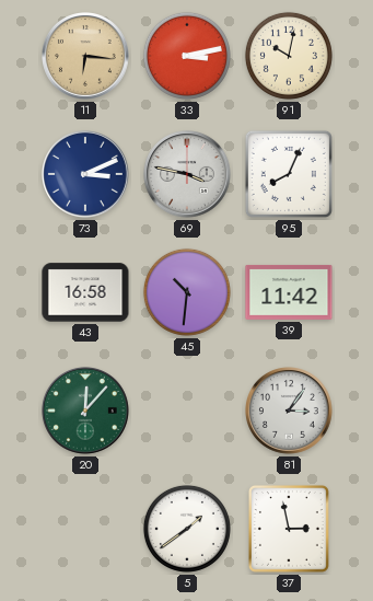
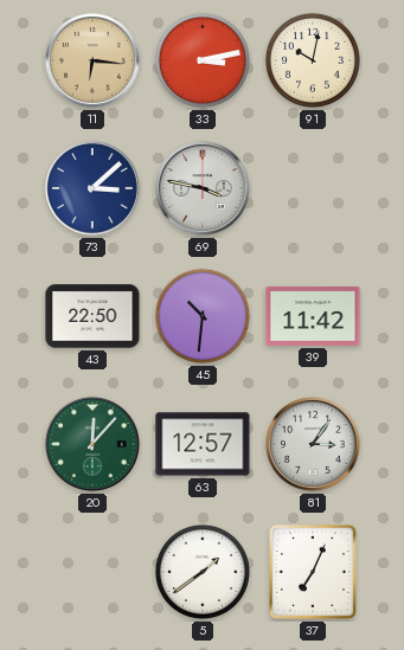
73: 3:11 -> 3:08
95: 8:04 -> none
43: 16:58 -> 22:50
63: none -> 12:57
37: 2:58 -> 7:04
